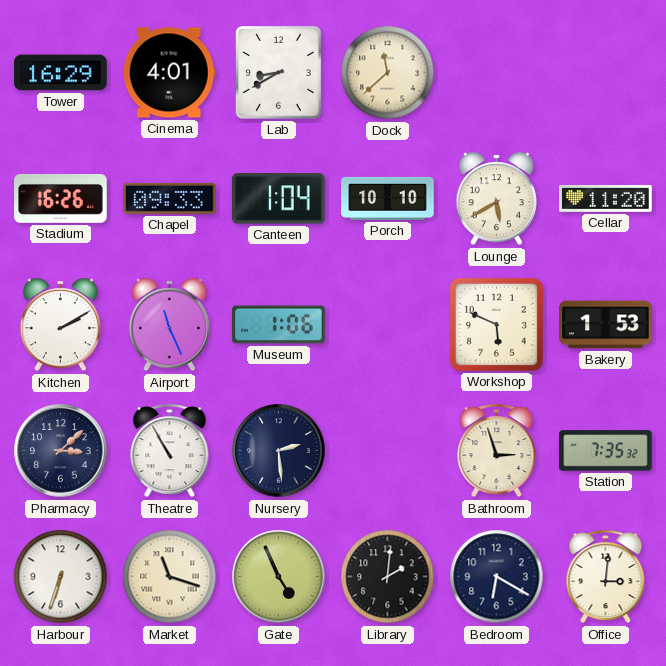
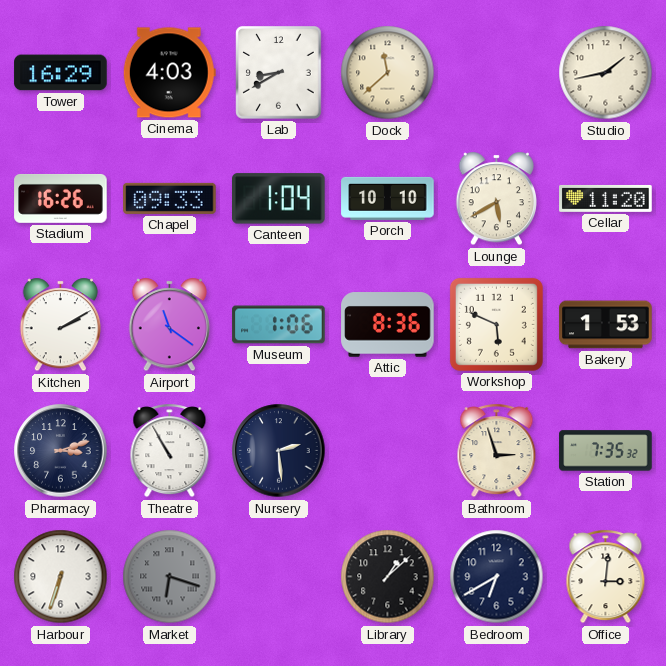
Cinema: 4:01 -> 4:03
Studio: none -> 1:43
Airport: 11:26 -> 11:21
Attic: none -> 8:36
Pharmacy: 3:08 -> 3:12
Market: 11:18 -> 6:18
Market dial: cream -> grey
Gate: 4:56 -> none
Library: 2:01 -> 1:08
Bedroom: 6:20 -> 6:40
